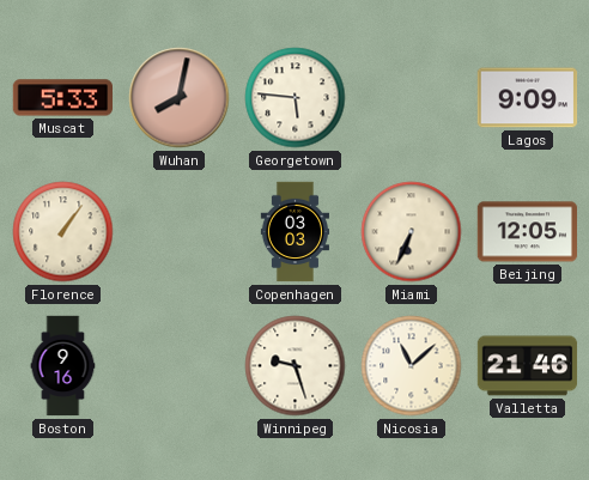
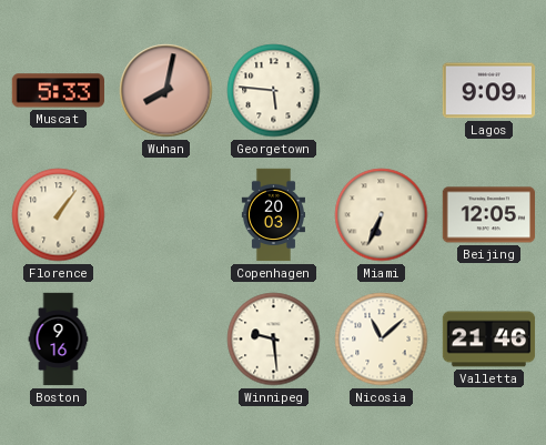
Copenhagen: 03:03 -> 20:03
Winnipeg: 9:27 -> 9:29
